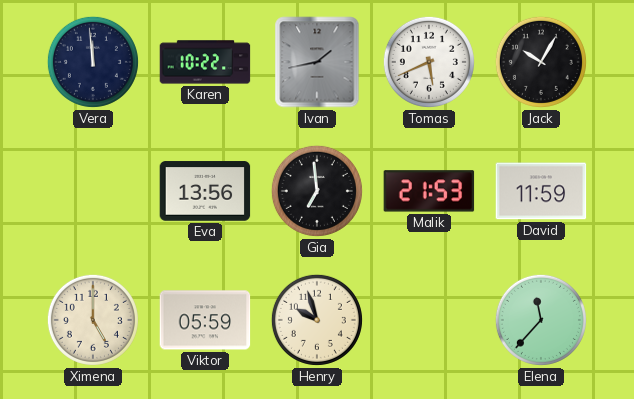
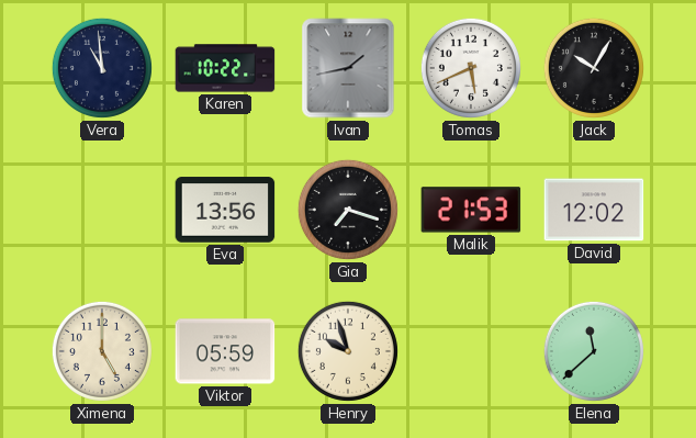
Vera: 11:59 -> 10:59
Gia: 6:59 -> 7:18
David: 11:59 -> 12:02
Elena: 11:37 -> 11:38
